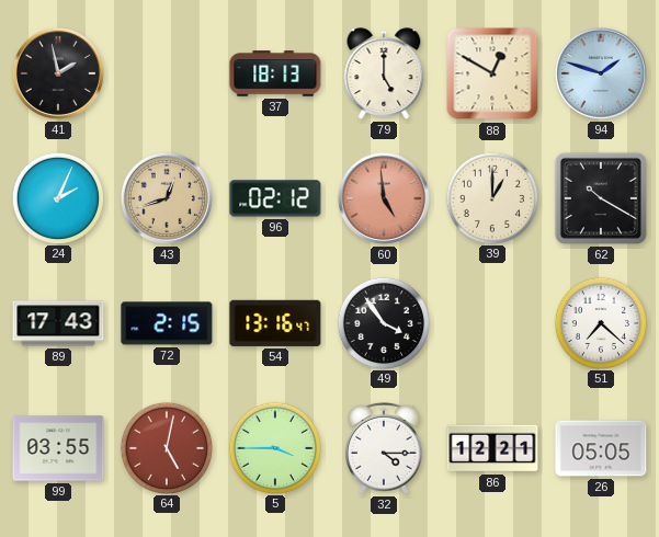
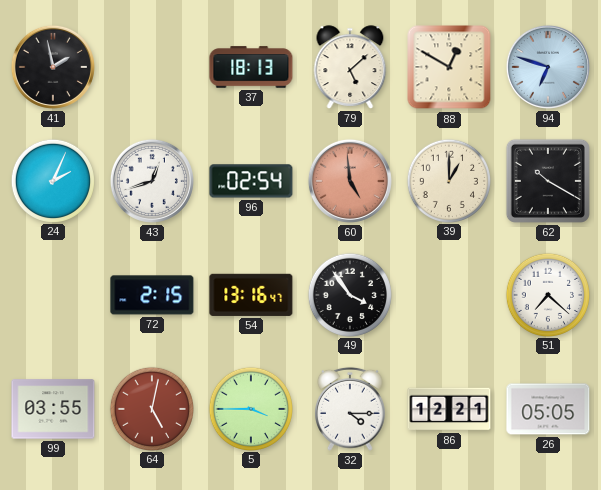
79: 5:00 -> 5:08
94: 1:48 -> 6:48
43 dial: champagne -> white
96: 02:12 -> 02:54
89: 17:43 -> none
